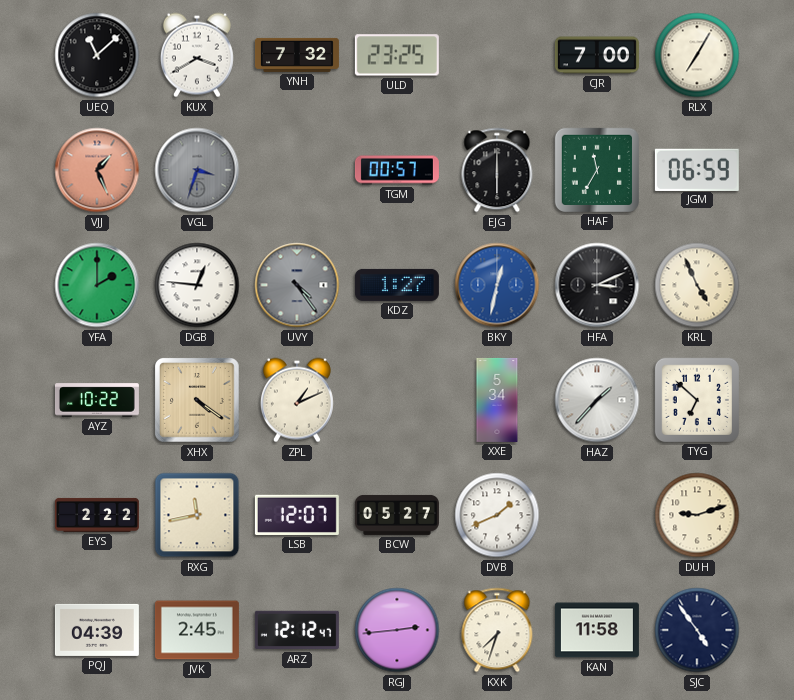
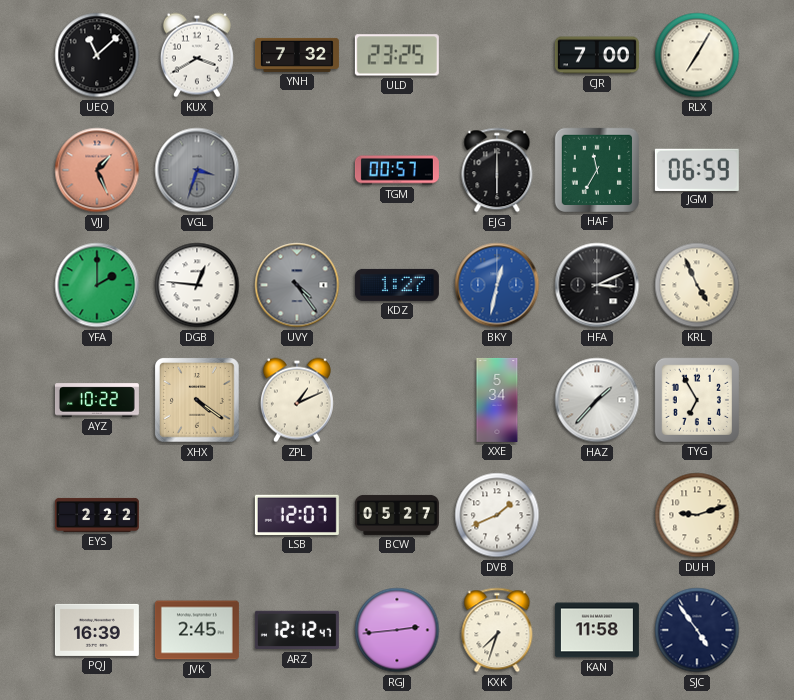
TYG: 6:52 -> 6:55
RXG: 11:43 -> none
PQJ: 04:39 -> 16:39
